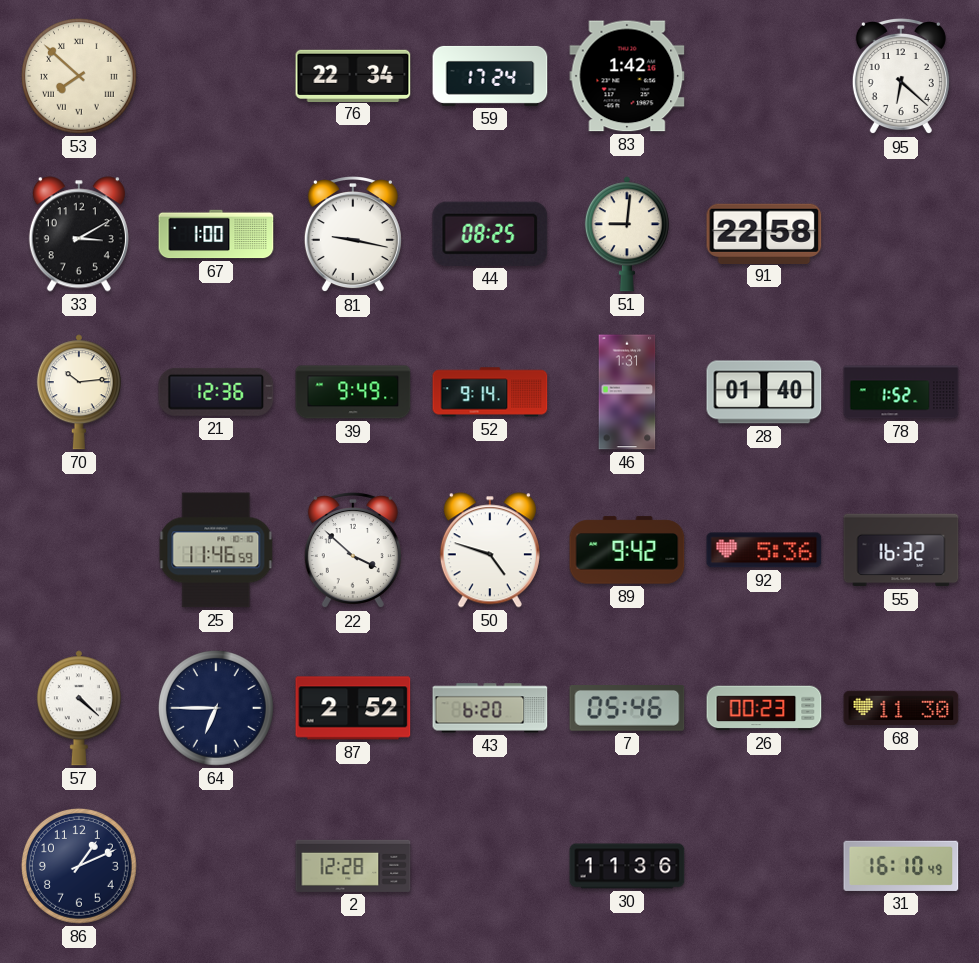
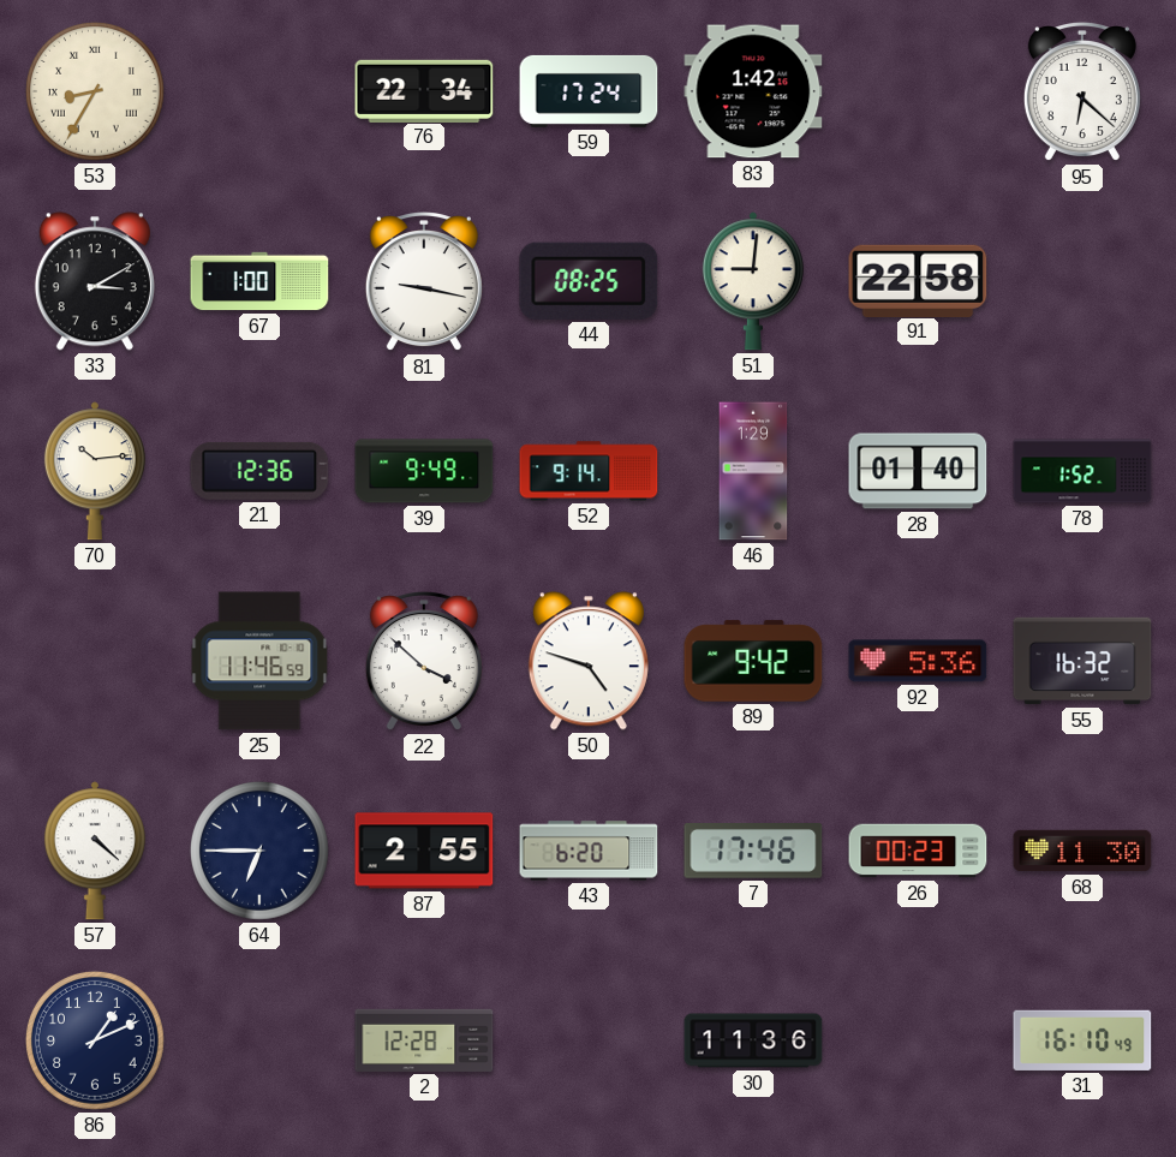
53: 7:52 -> 8:35
46: 1:31 -> 1:29
87: 2:52 -> 2:55
7: 05:46 -> 17:46
